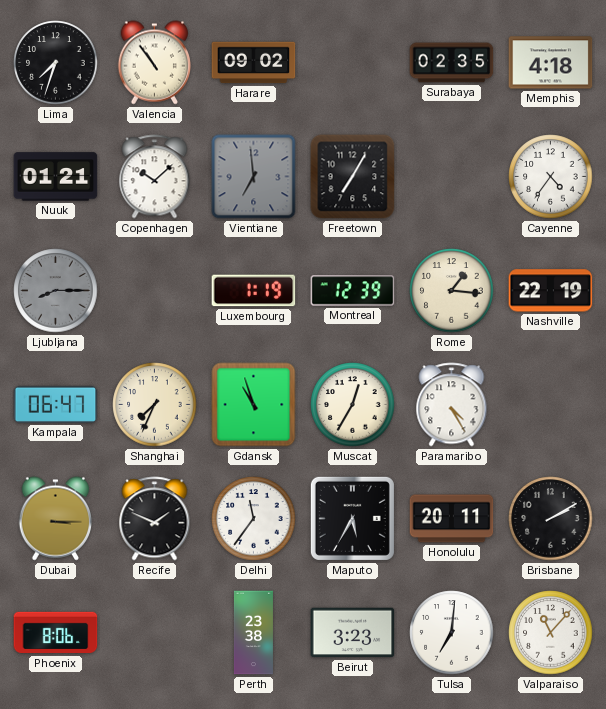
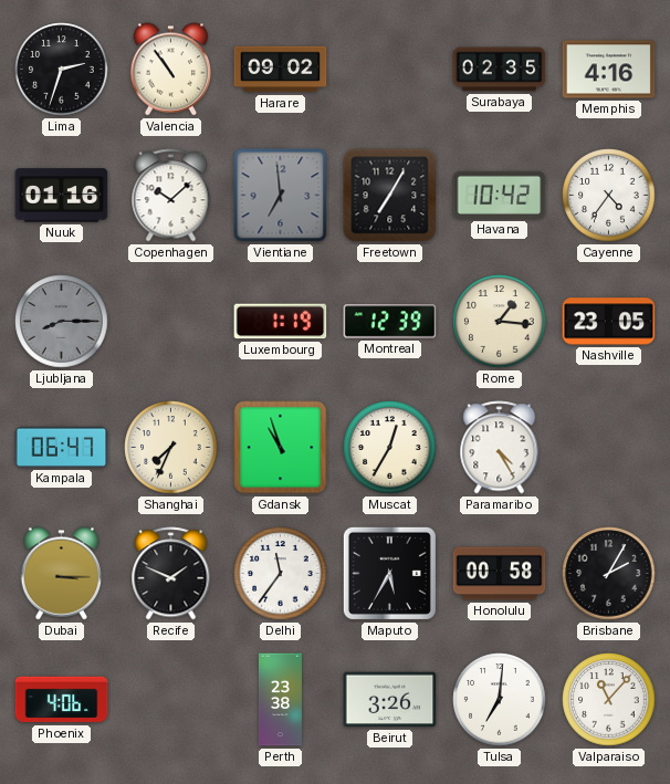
Lima: 7:33 -> 2:33
Memphis: 4:18 -> 4:16
Nuuk: 01:21 -> 01:16
Havana: none -> 10:42
Nashville: 22:19 -> 23:05
Honolulu: 20:11 -> 00:58
Brisbane: 2:10 -> 2:05
Phoenix: 8:06 -> 4:06
Beirut: 3:23 -> 3:26
